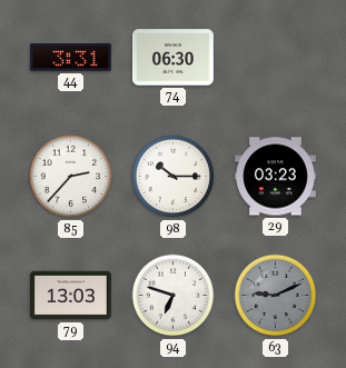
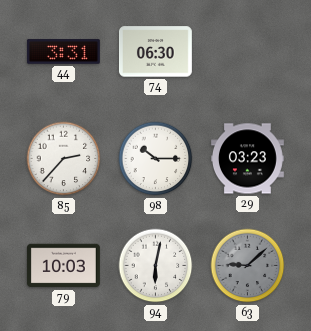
79: 13:03 -> 10:03
94: 6:48 -> 6:02
63: 9:11 -> 9:08
